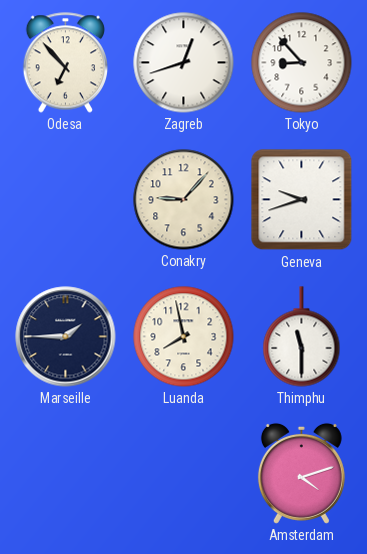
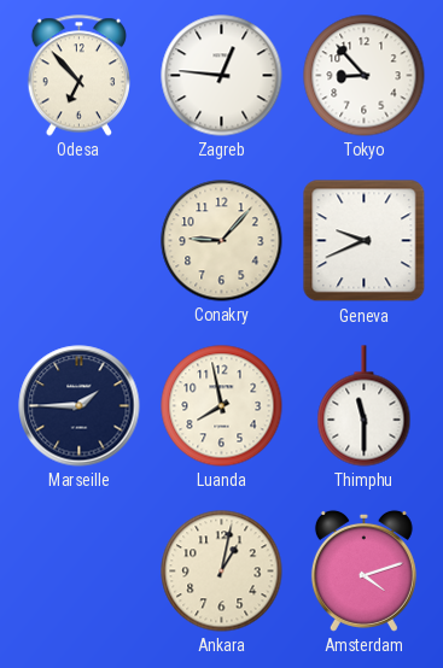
Zagreb: 12:42 -> 12:46
Geneva: 9:42 -> 9:41
Ankara: none -> 1:02
